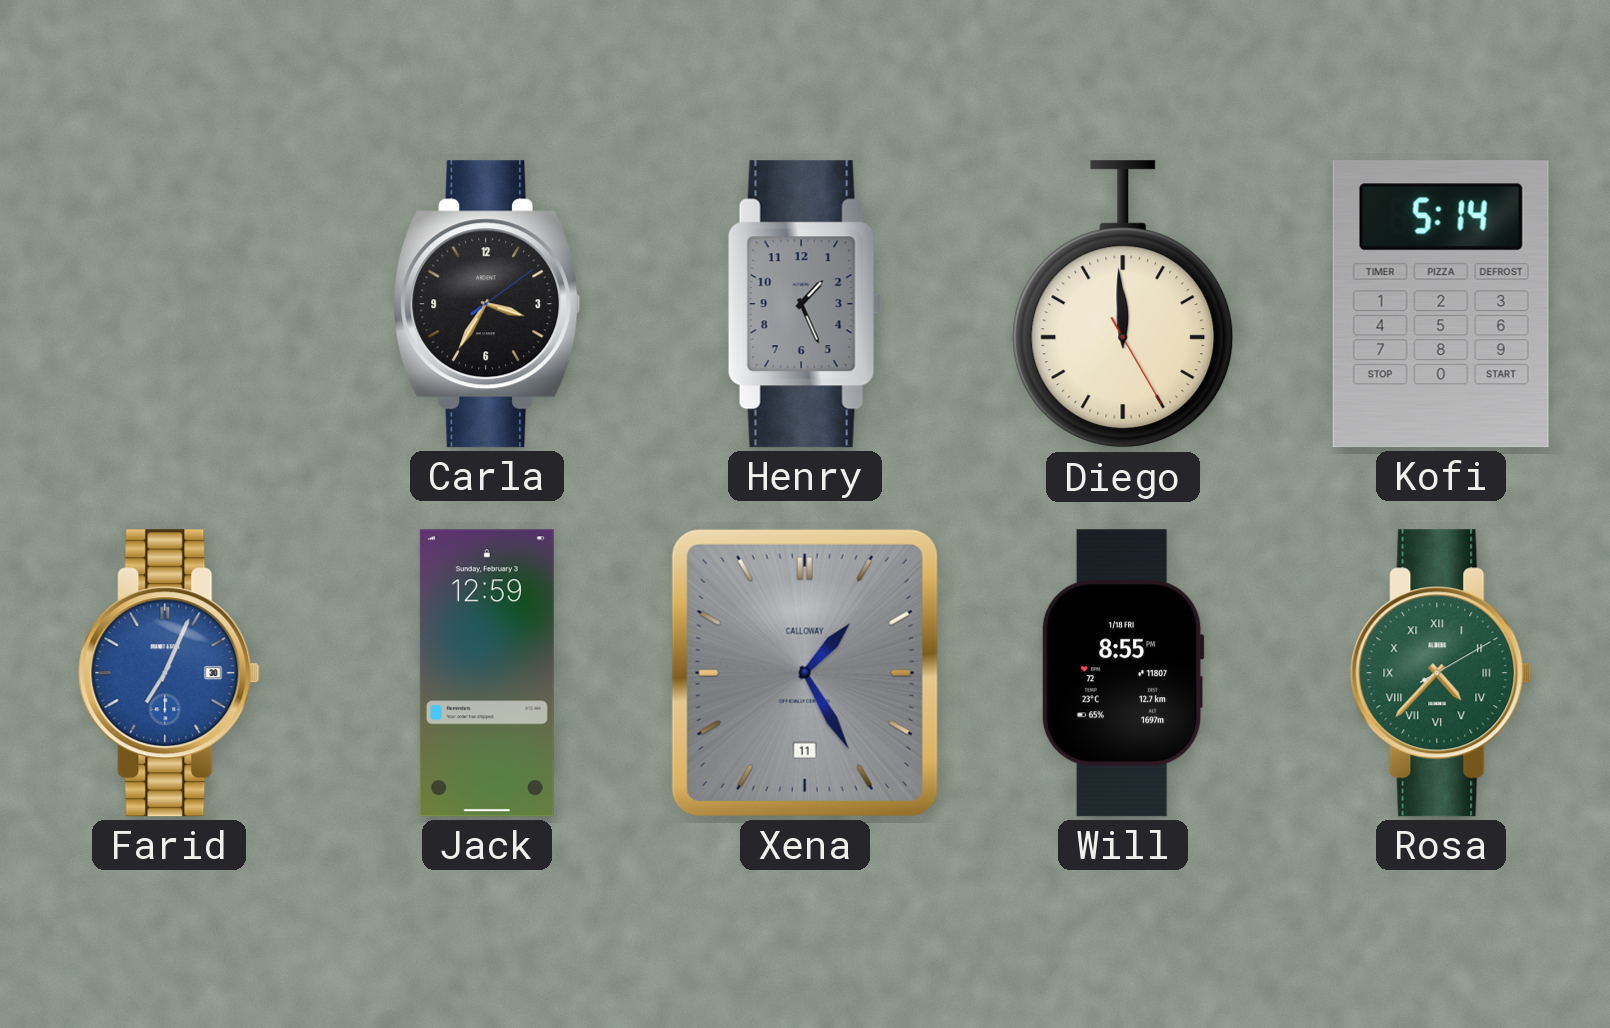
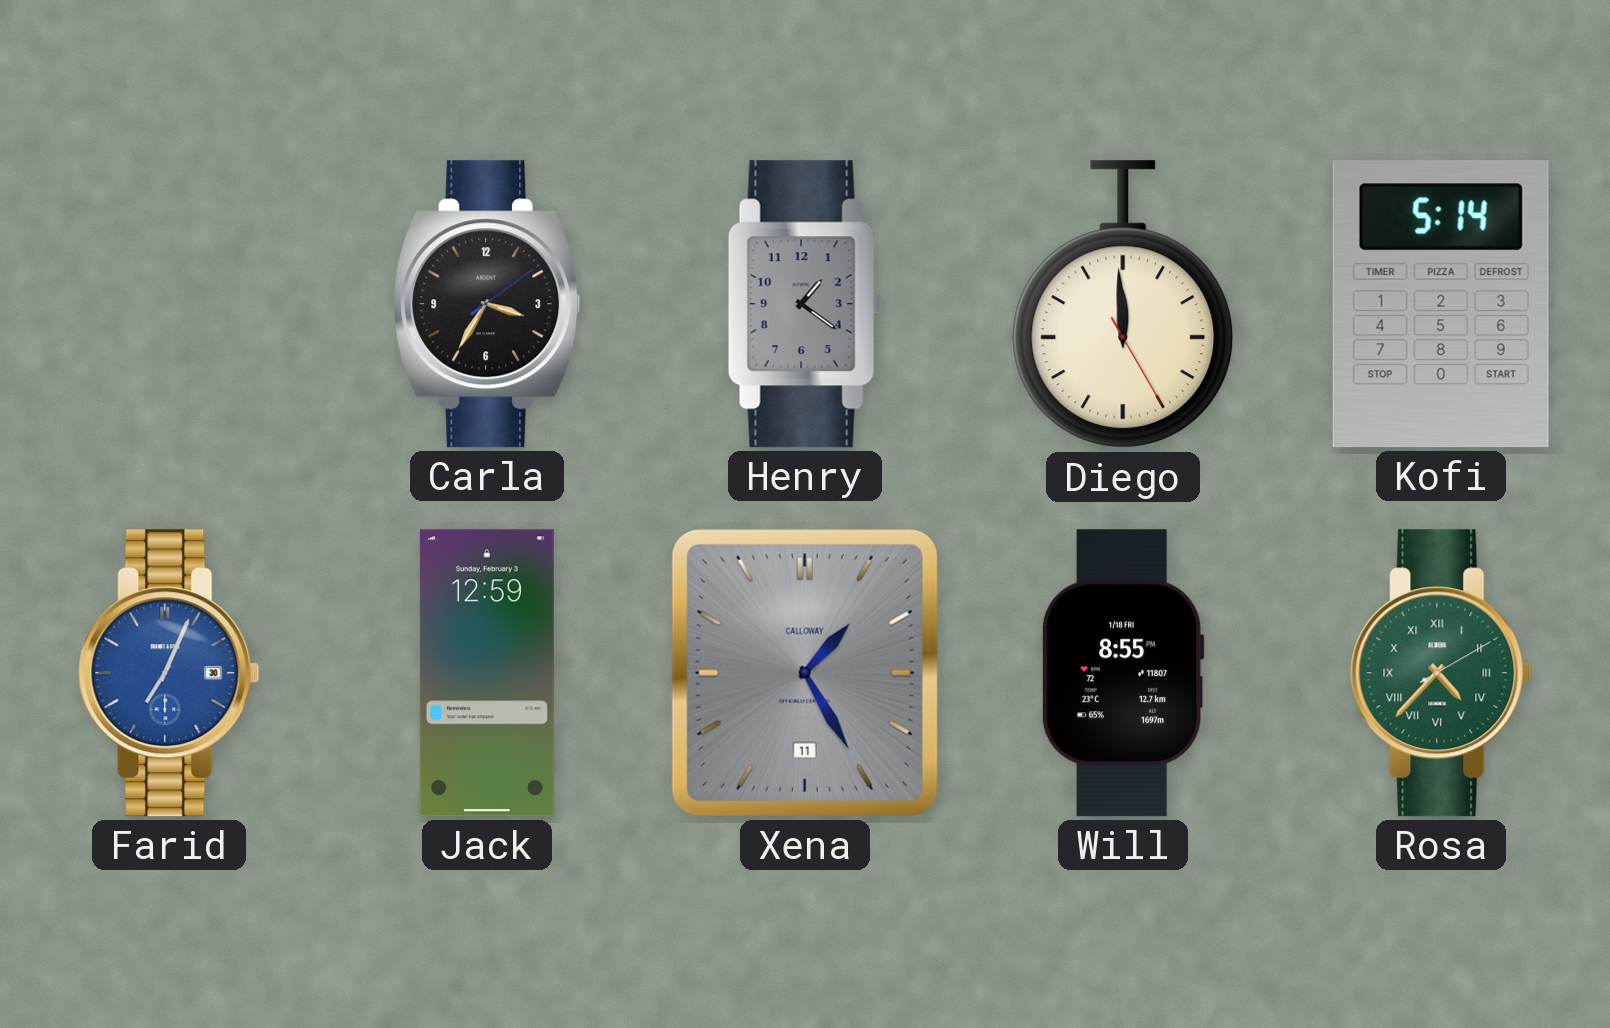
Henry: 1:26 -> 1:21
